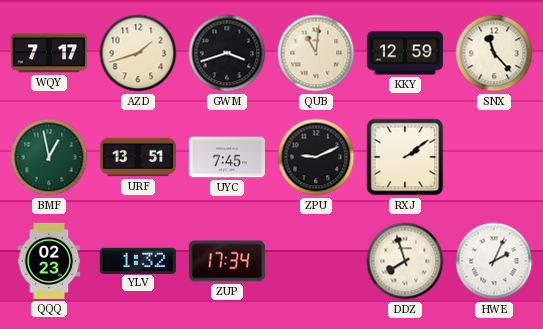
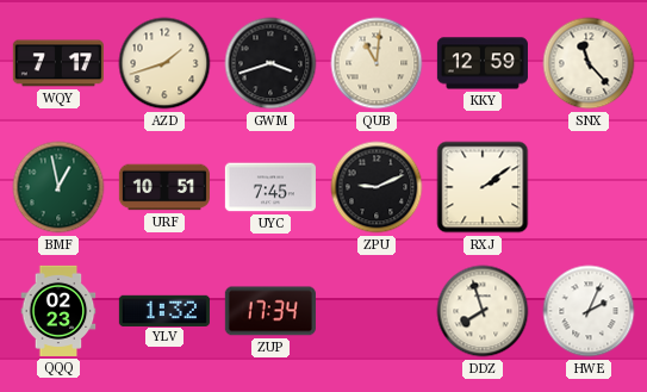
URF: 13:51 -> 10:51
